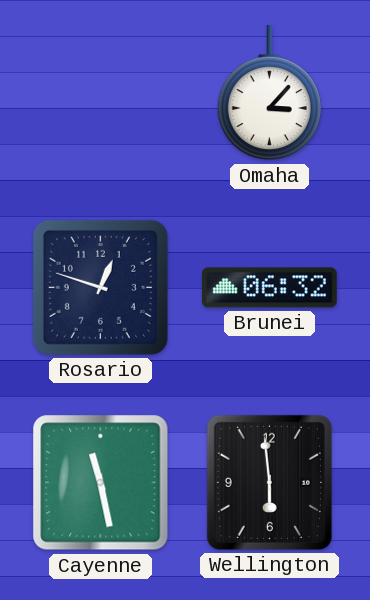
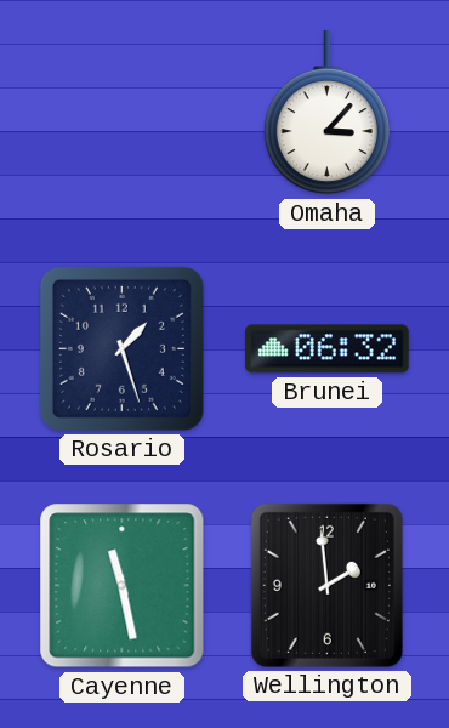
Rosario: 12:48 -> 1:27
Wellington: 5:59 -> 1:59
